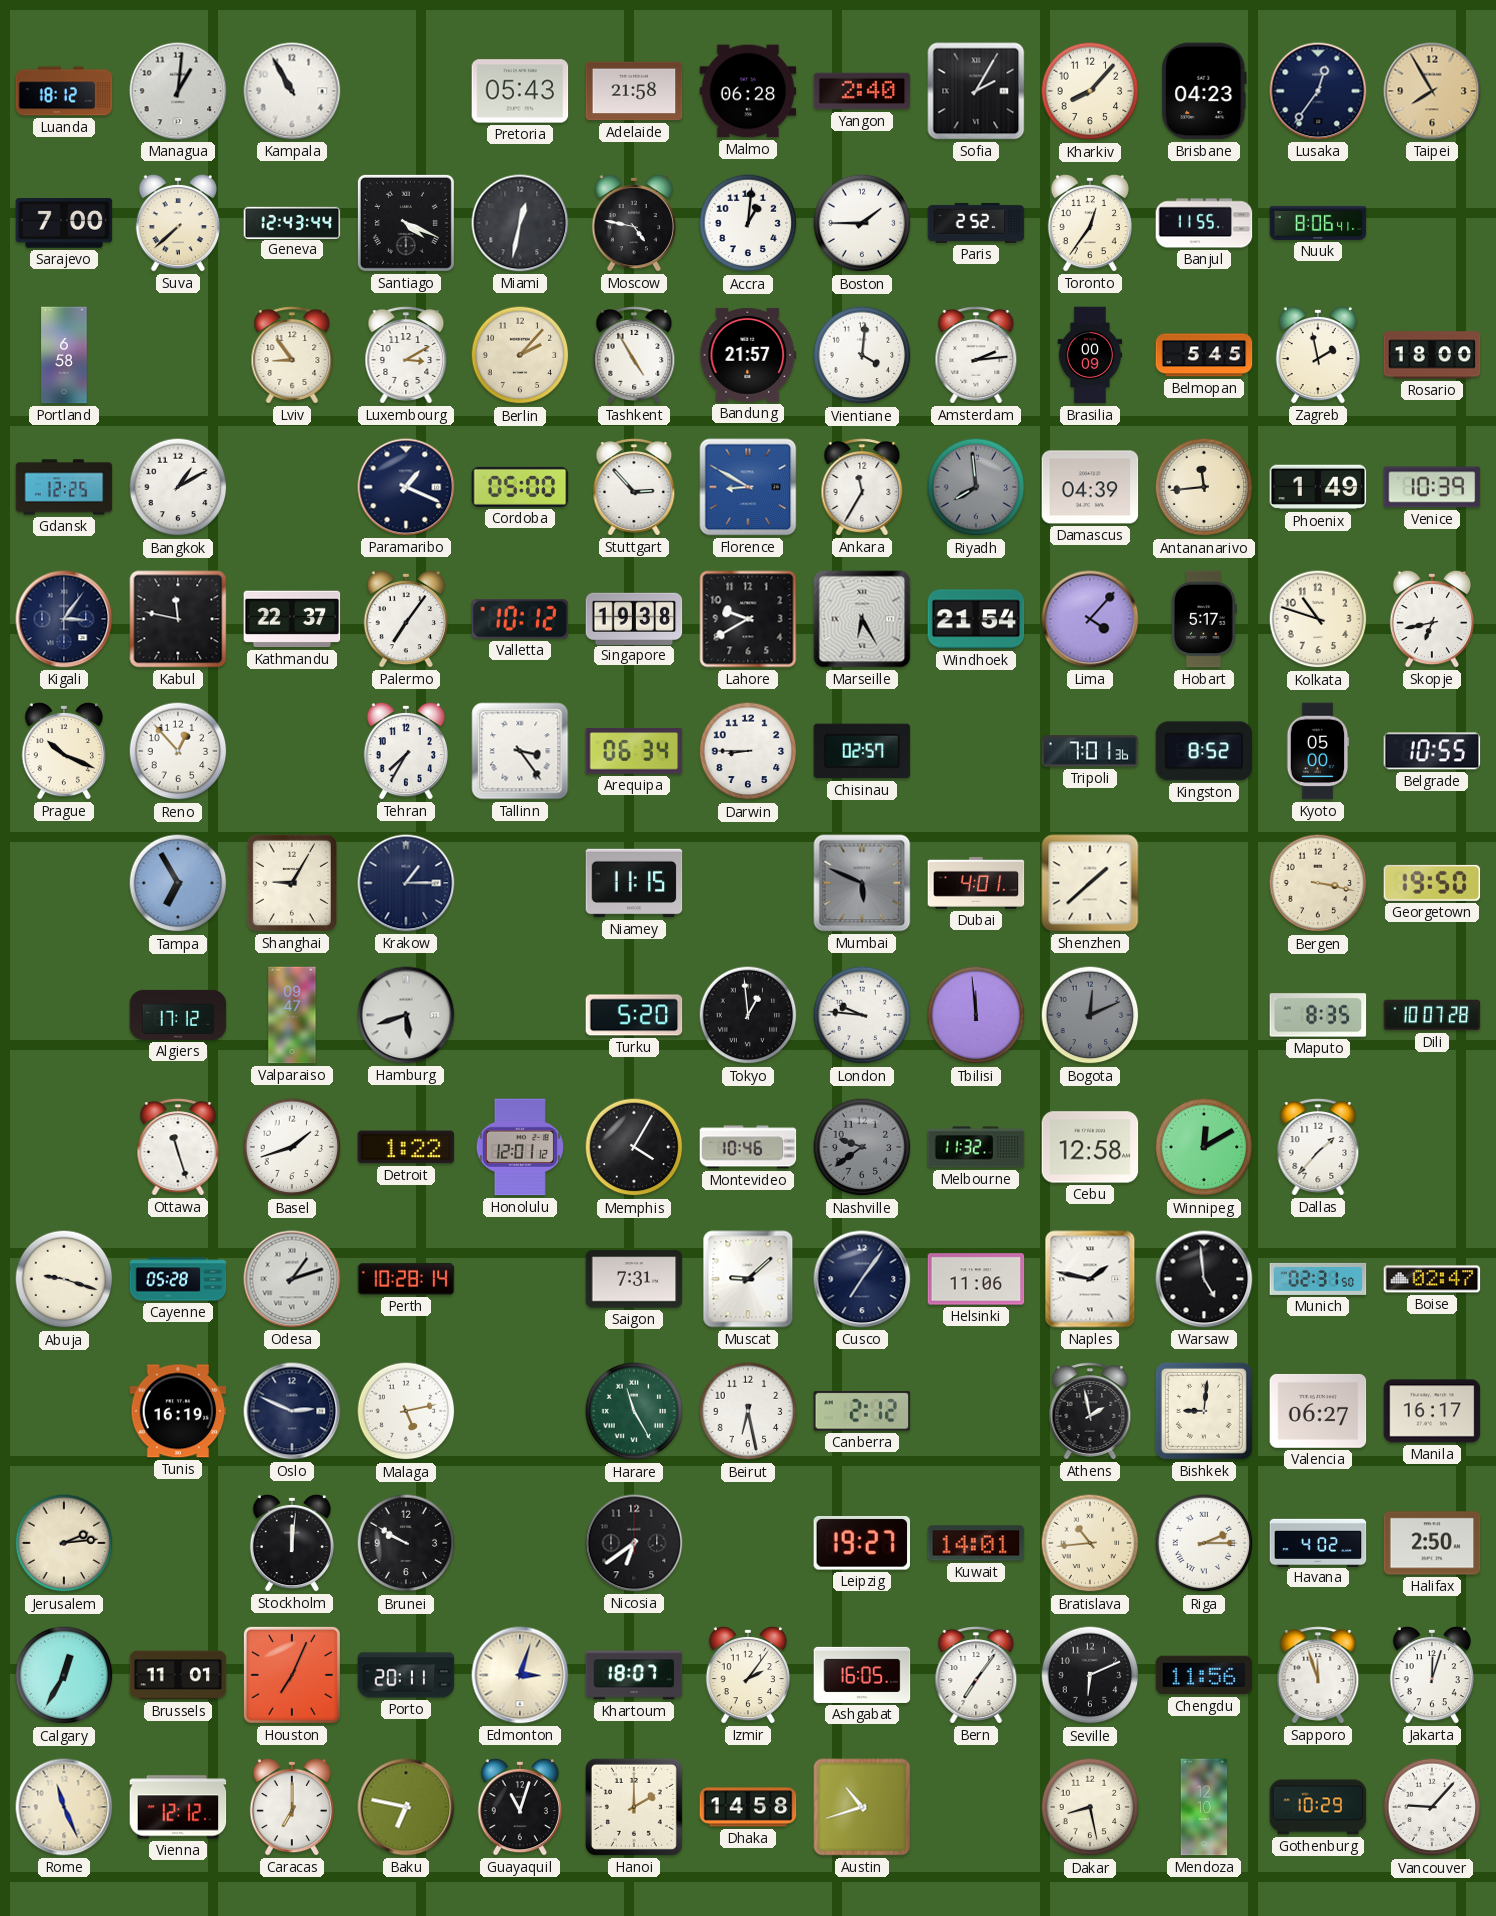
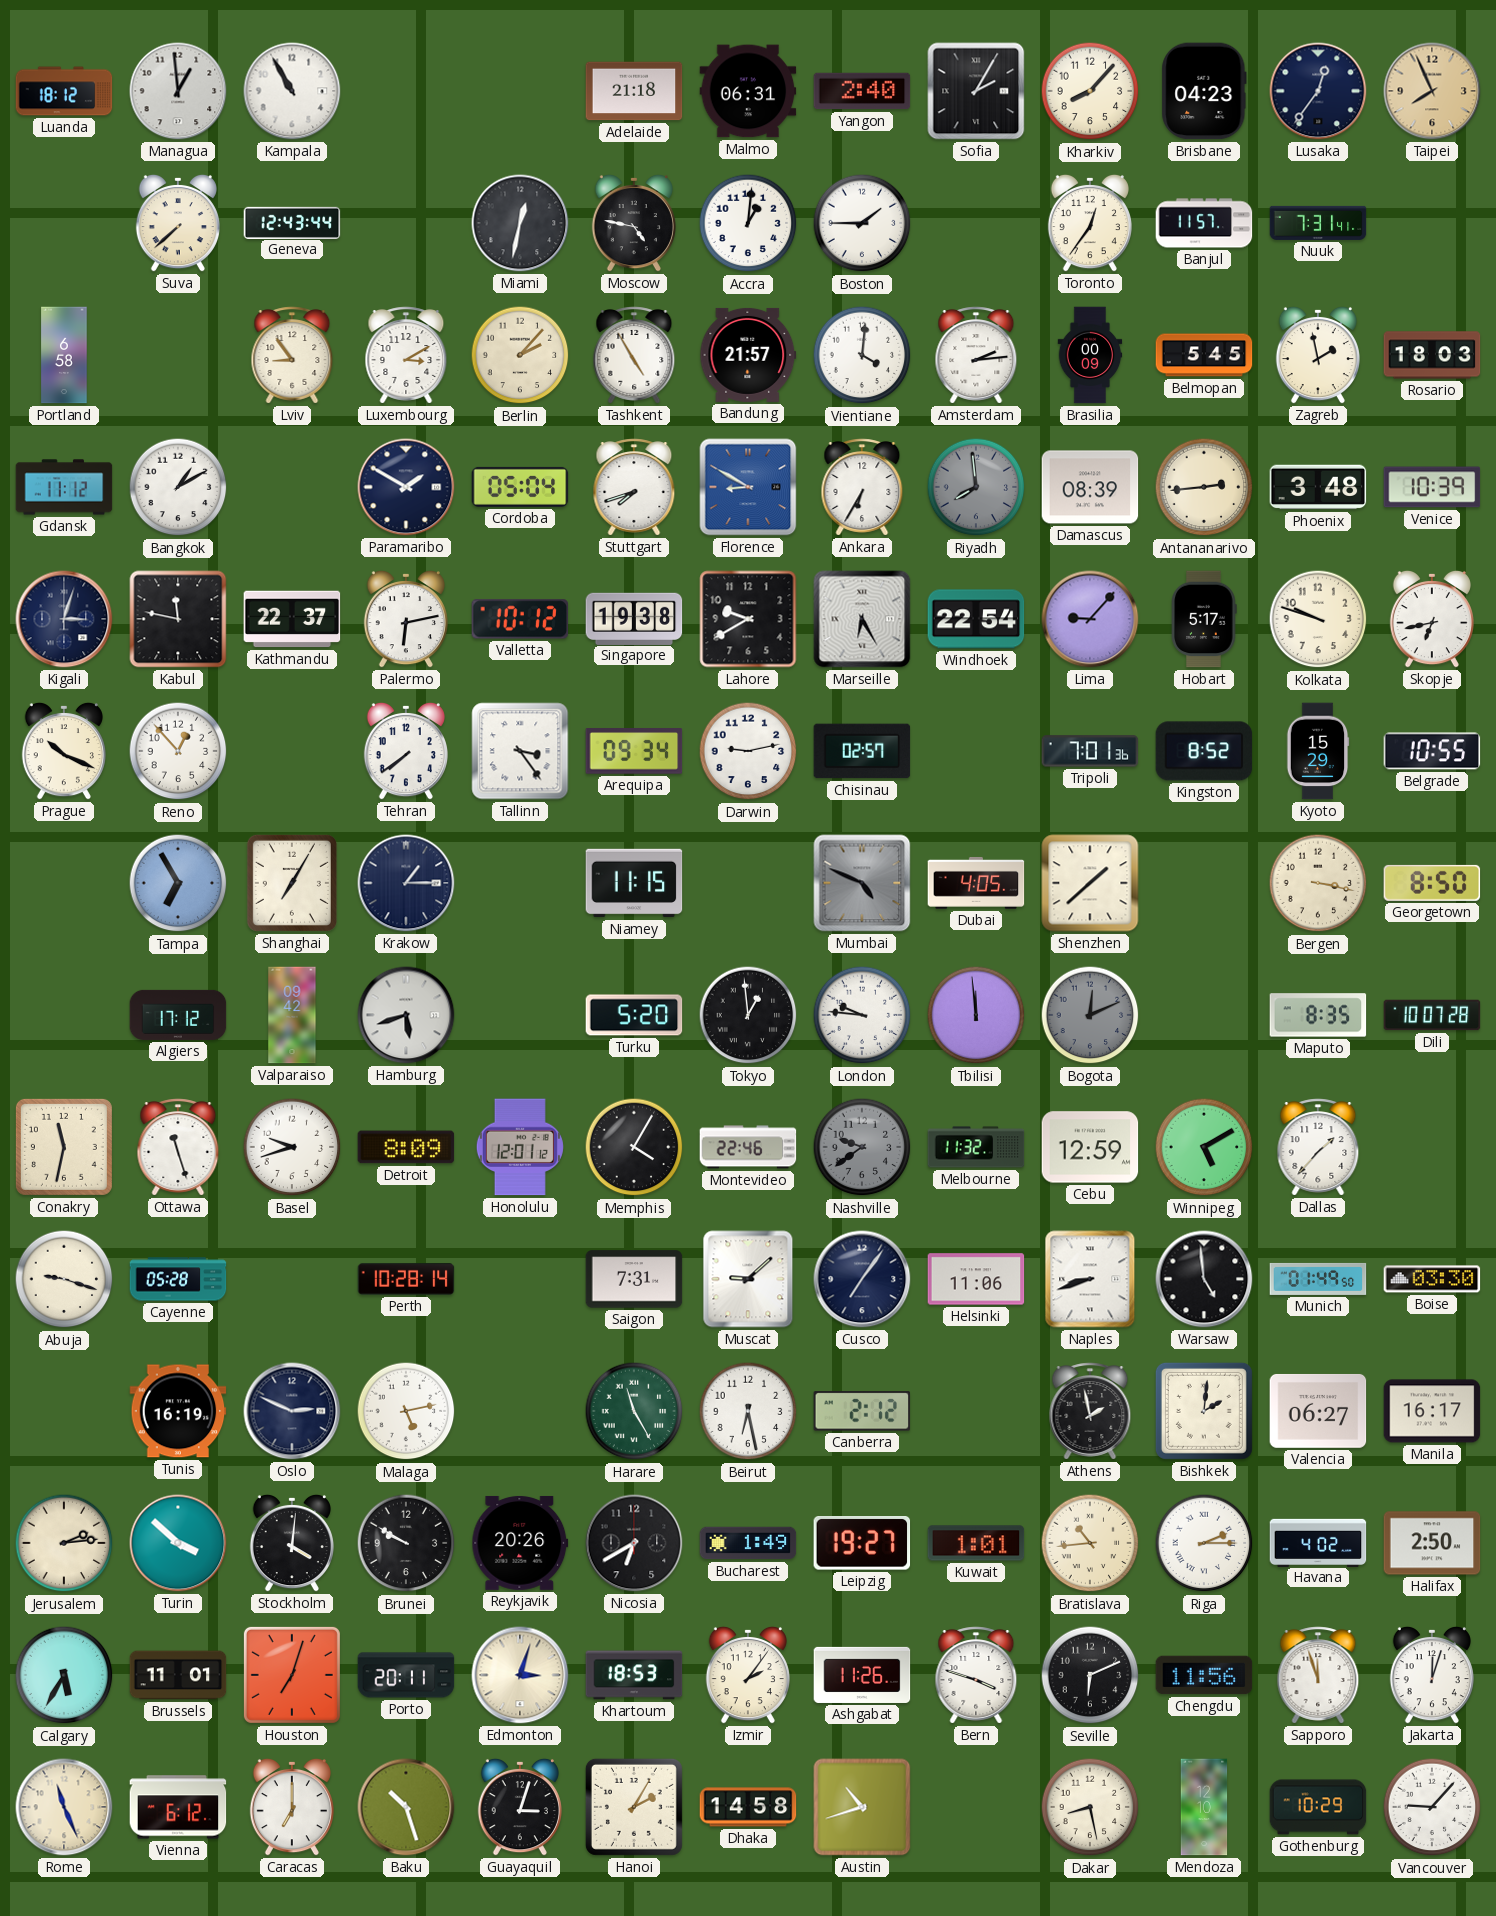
Managua: 1:01 -> 12:59
Pretoria: 05:43 -> none
Adelaide: 21:58 -> 21:18
Malmo: 06:28 -> 06:31
Taipei: 7:55 -> 7:56
Sarajevo: 7:00 -> none
Santiago: 4:19 -> none
Paris: 2:52 -> none
Banjul: 11:55 -> 11:57
Nuuk: 8:06 -> 7:31
Rosario: 18:00 -> 18:03
Gdansk: 12:25 -> 11:12
Paramaribo: 1:19 -> 1:50
Cordoba: 05:00 -> 05:04
Stuttgart: 2:53 -> 7:42
Ankara: 11:35 -> 6:35
Damascus: 04:39 -> 08:39
Antananarivo: 11:44 -> 2:44
Phoenix: 1:49 -> 3:48
Kigali: 3:06 -> 3:03
Palermo: 7:06 -> 6:13
Windhoek: 21:54 -> 22:54
Lima: 4:07 -> 9:07
Kolkata: 10:48 -> 9:48
Tehran: 7:35 -> 7:39
Arequipa: 06:34 -> 09:34
Darwin: 8:45 -> 9:13
Kyoto: 05:00 -> 15:29
Shanghai: 9:05 -> 7:05
Mumbai: 5:49 -> 4:49
Dubai: 4:01 -> 4:05
Georgetown: 19:50 -> 8:50
Valparaiso: 09:47 -> 09:42
Conakry: none -> 11:32
Basel: 1:42 -> 9:42
Detroit: 1:22 -> 8:09
Montevideo: 10:46 -> 22:46
Cebu: 12:58 -> 12:59
Winnipeg: 12:10 -> 5:10
Odesa: 1:12 -> none
Naples: 1:47 -> 8:42
Munich: 02:31 -> 01:49
Boise: 02:47 -> 03:30
Bishkek: 9:01 -> 2:01
Turin: none -> 3:52
Stockholm: 12:01 -> 4:01
Reykjavik: none -> 20:26
Nicosia: 6:39 -> 6:40
Bucharest: none -> 1:49
Kuwait: 14:01 -> 1:01
Calgary: 12:35 -> 5:35
Houston: 7:04 -> 7:03
Khartoum: 18:07 -> 18:53
Ashgabat: 16:05 -> 11:26
Bern: 7:06 -> 3:48
Vienna: 12:12 -> 6:12
Baku: 6:47 -> 10:27
Guayaquil: 11:03 -> 3:03
Hanoi: 2:00 -> 2:05
